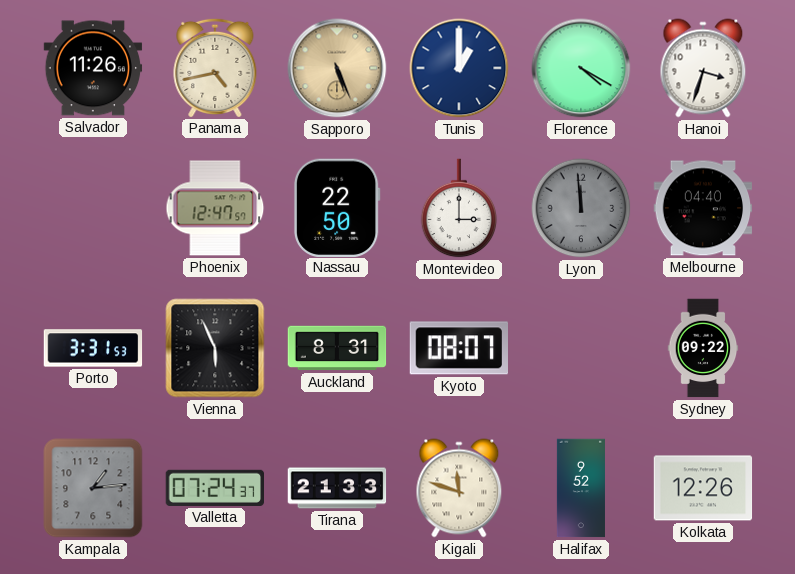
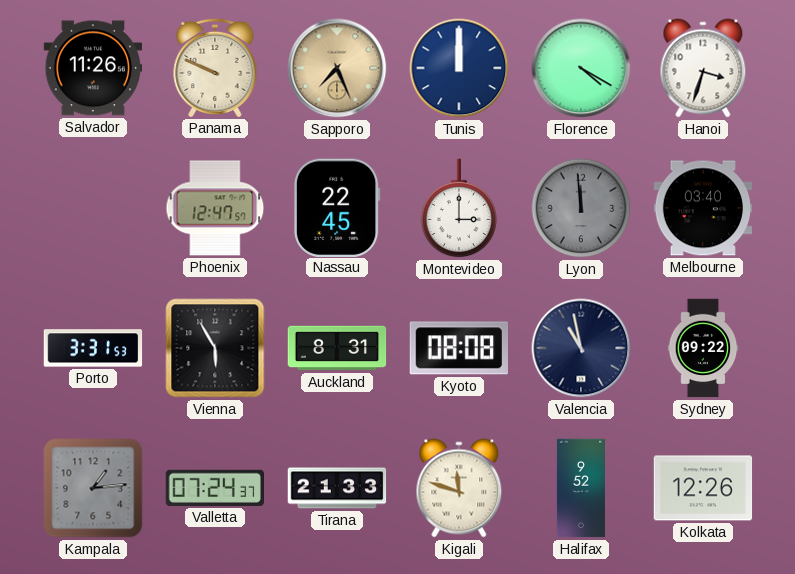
Panama: 4:43 -> 9:49
Sapporo: 5:26 -> 7:26
Tunis: 1:00 -> 12:00
Nassau: 22:50 -> 22:45
Melbourne: 04:40 -> 03:40
Vienna: 5:56 -> 5:55
Kyoto: 08:07 -> 08:08
Valencia: none -> 10:58
